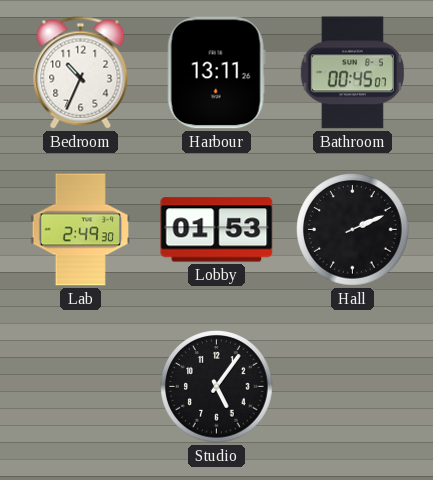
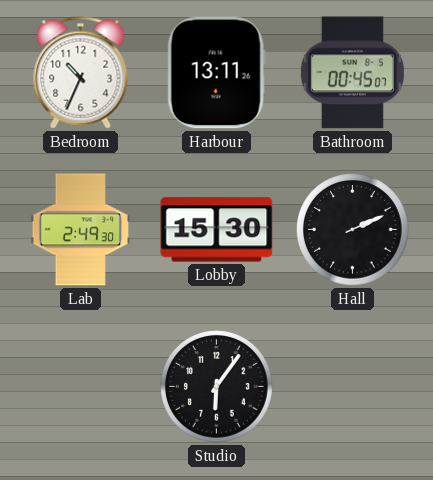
Lobby: 01:53 -> 15:30
Studio: 5:06 -> 6:06
